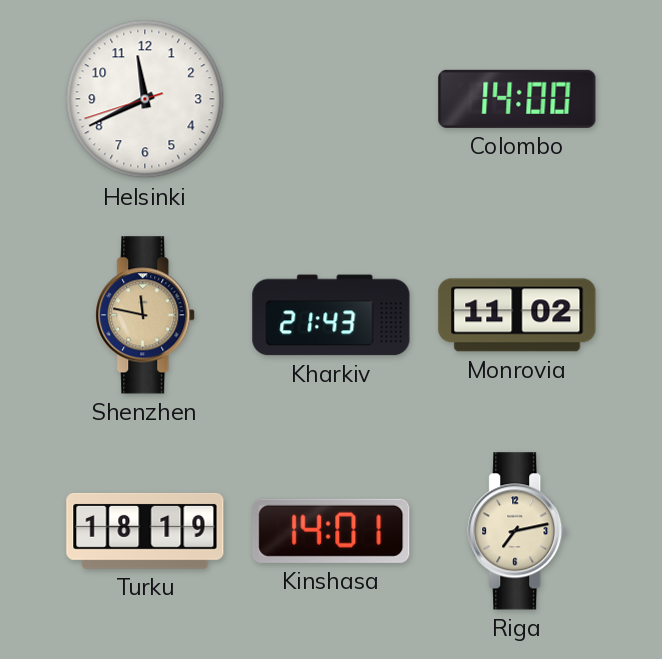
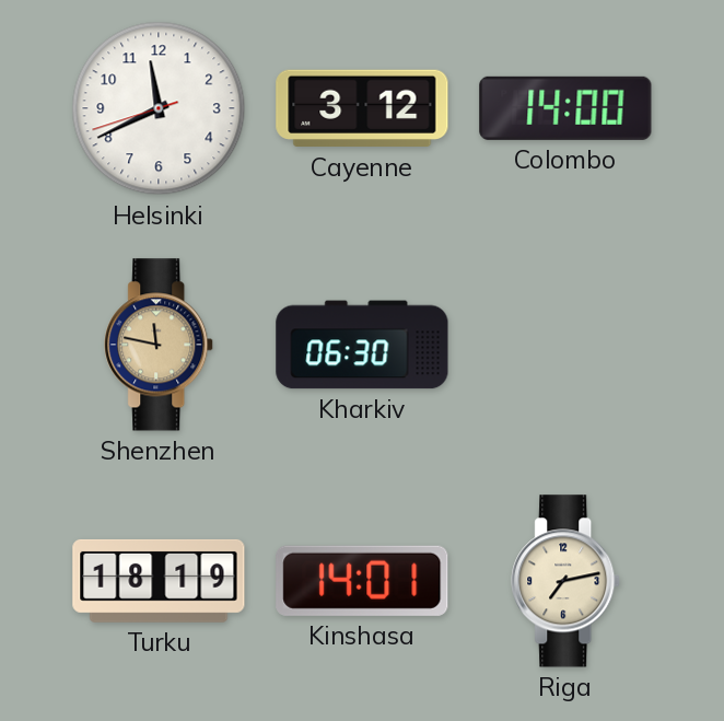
Cayenne: none -> 3:12
Kharkiv: 21:43 -> 06:30
Monrovia: 11:02 -> none
